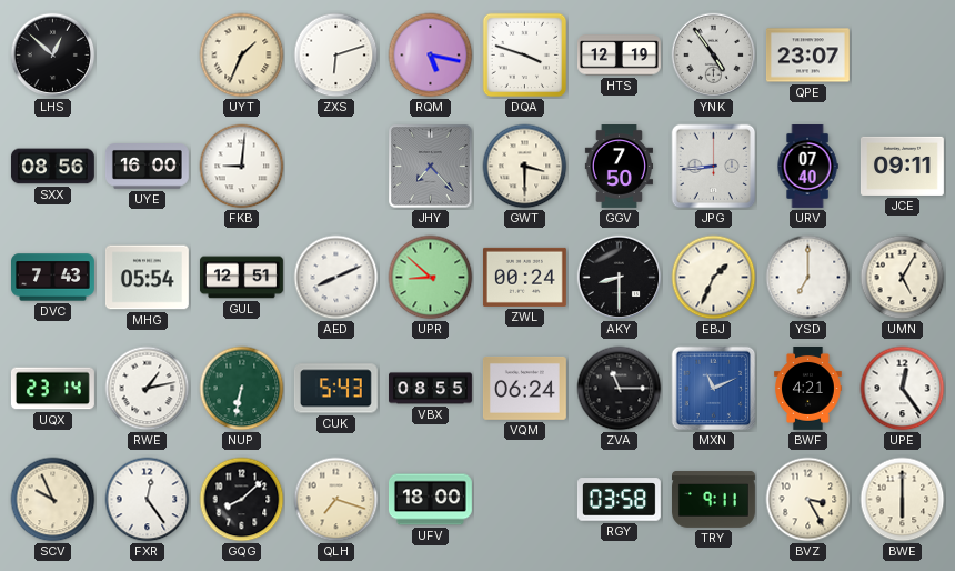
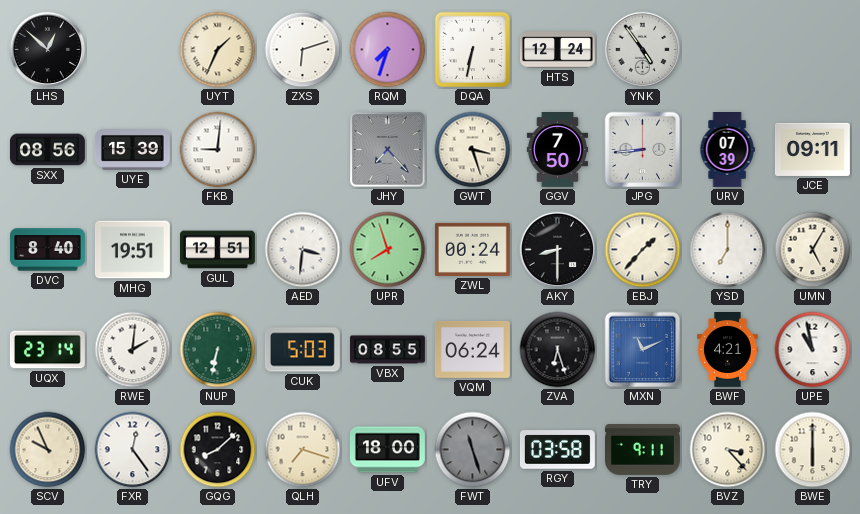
RQM: 5:17 -> 7:33
DQA: 3:48 -> 6:32
HTS: 12:19 -> 12:24
QPE: 23:07 -> none
UYE: 16:00 -> 15:39
GWT: 3:30 -> 3:27
URV: 07:40 -> 07:39
DVC: 7:43 -> 8:40
MHG: 05:54 -> 19:51
AED: 8:11 -> 3:31
UPR: 8:52 -> 7:57
EBJ: 1:34 -> 1:37
RWE: 1:13 -> 2:01
CUK: 5:43 -> 5:03
ZVA: 11:15 -> 6:27
UPE: 12:24 -> 10:58
FWT: none -> 11:27
BVZ: 3:25 -> 3:23
